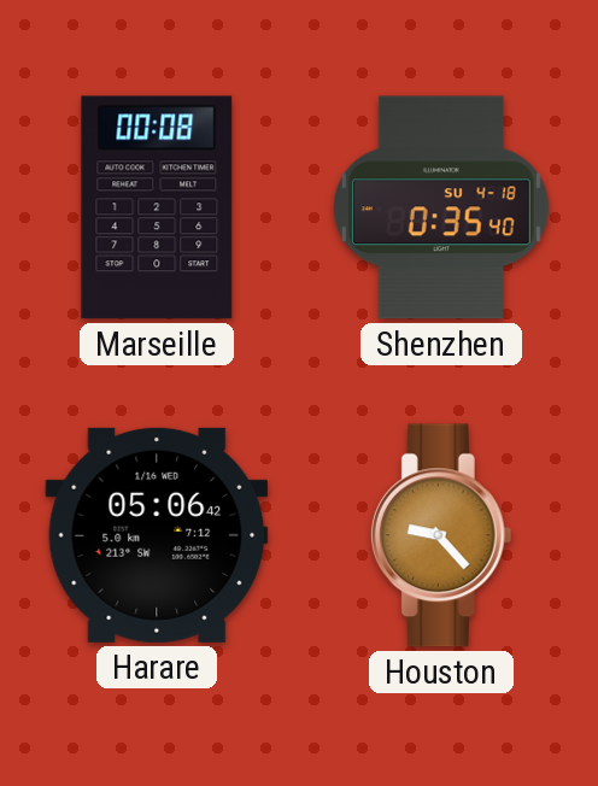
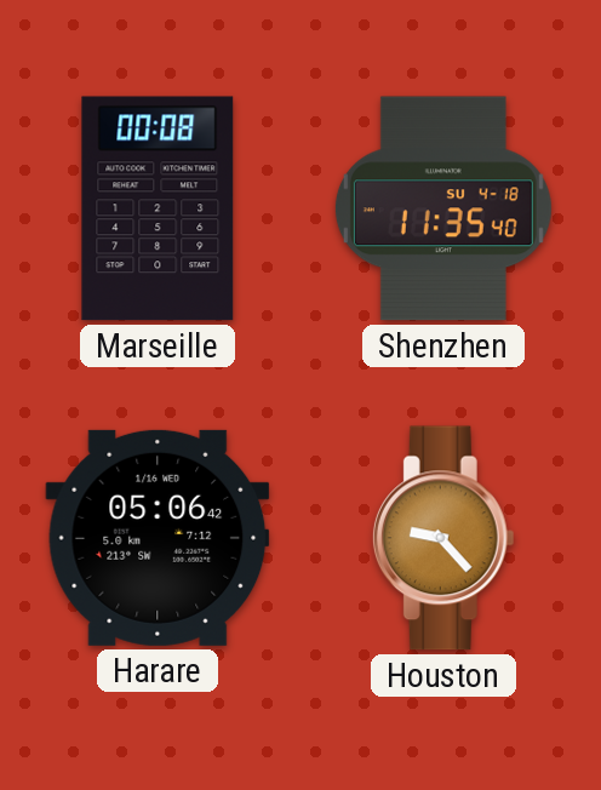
Shenzhen: 0:35 -> 11:35
